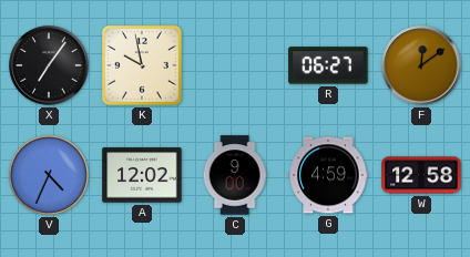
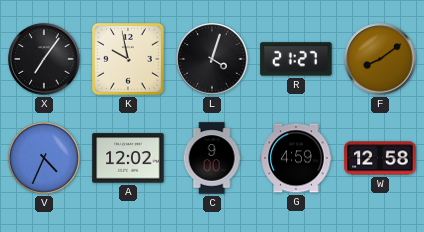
L: none -> 4:03
R: 06:27 -> 21:27
F: 12:09 -> 8:09
